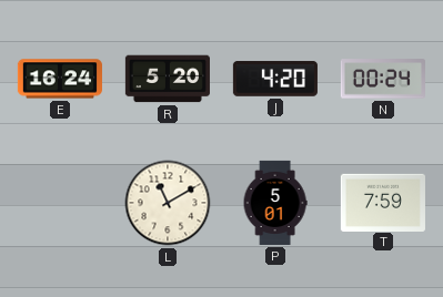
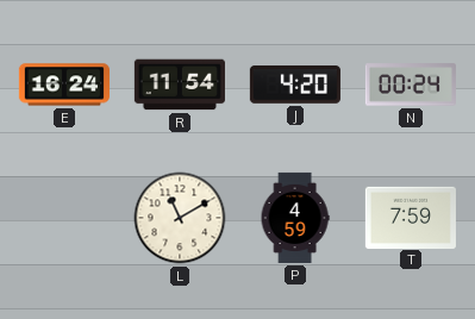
R: 5:20 -> 11:54
P: 5:01 -> 4:59
